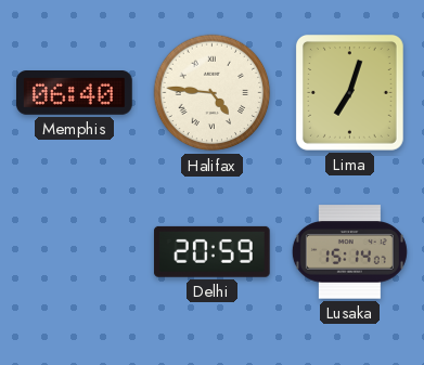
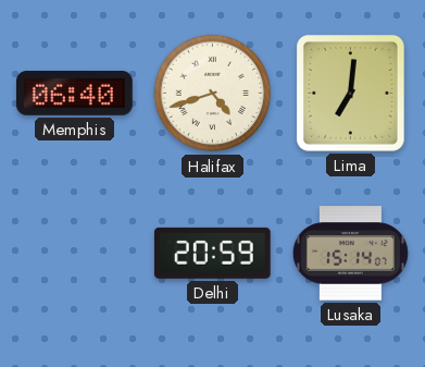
Halifax: 4:46 -> 4:42
Lima: 7:03 -> 7:01
